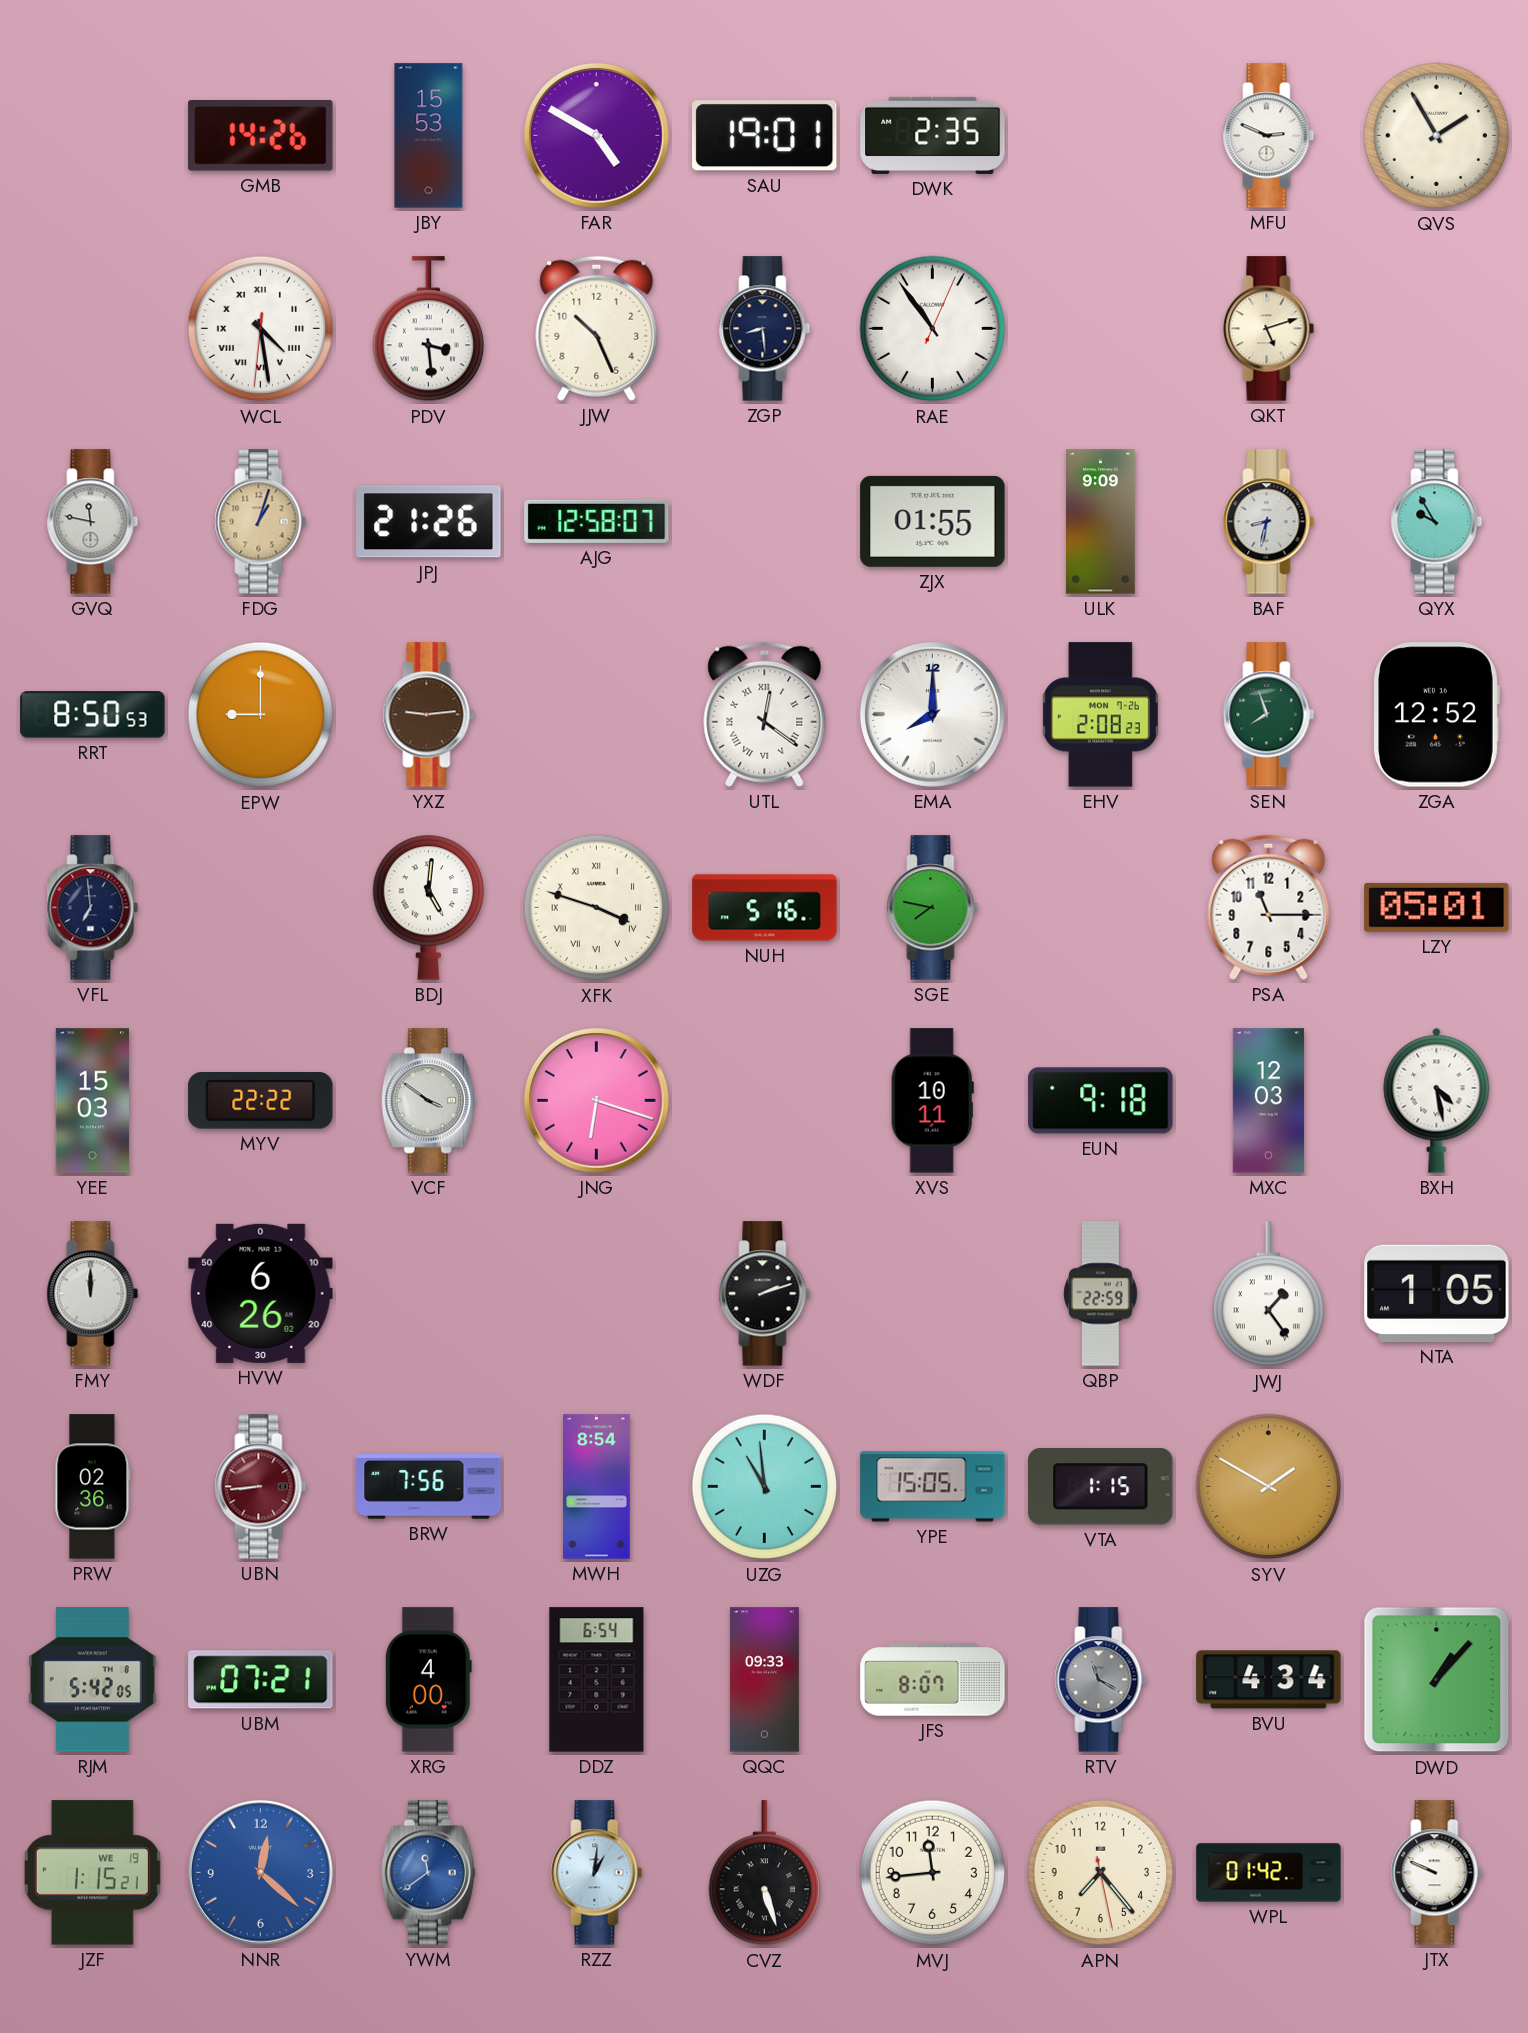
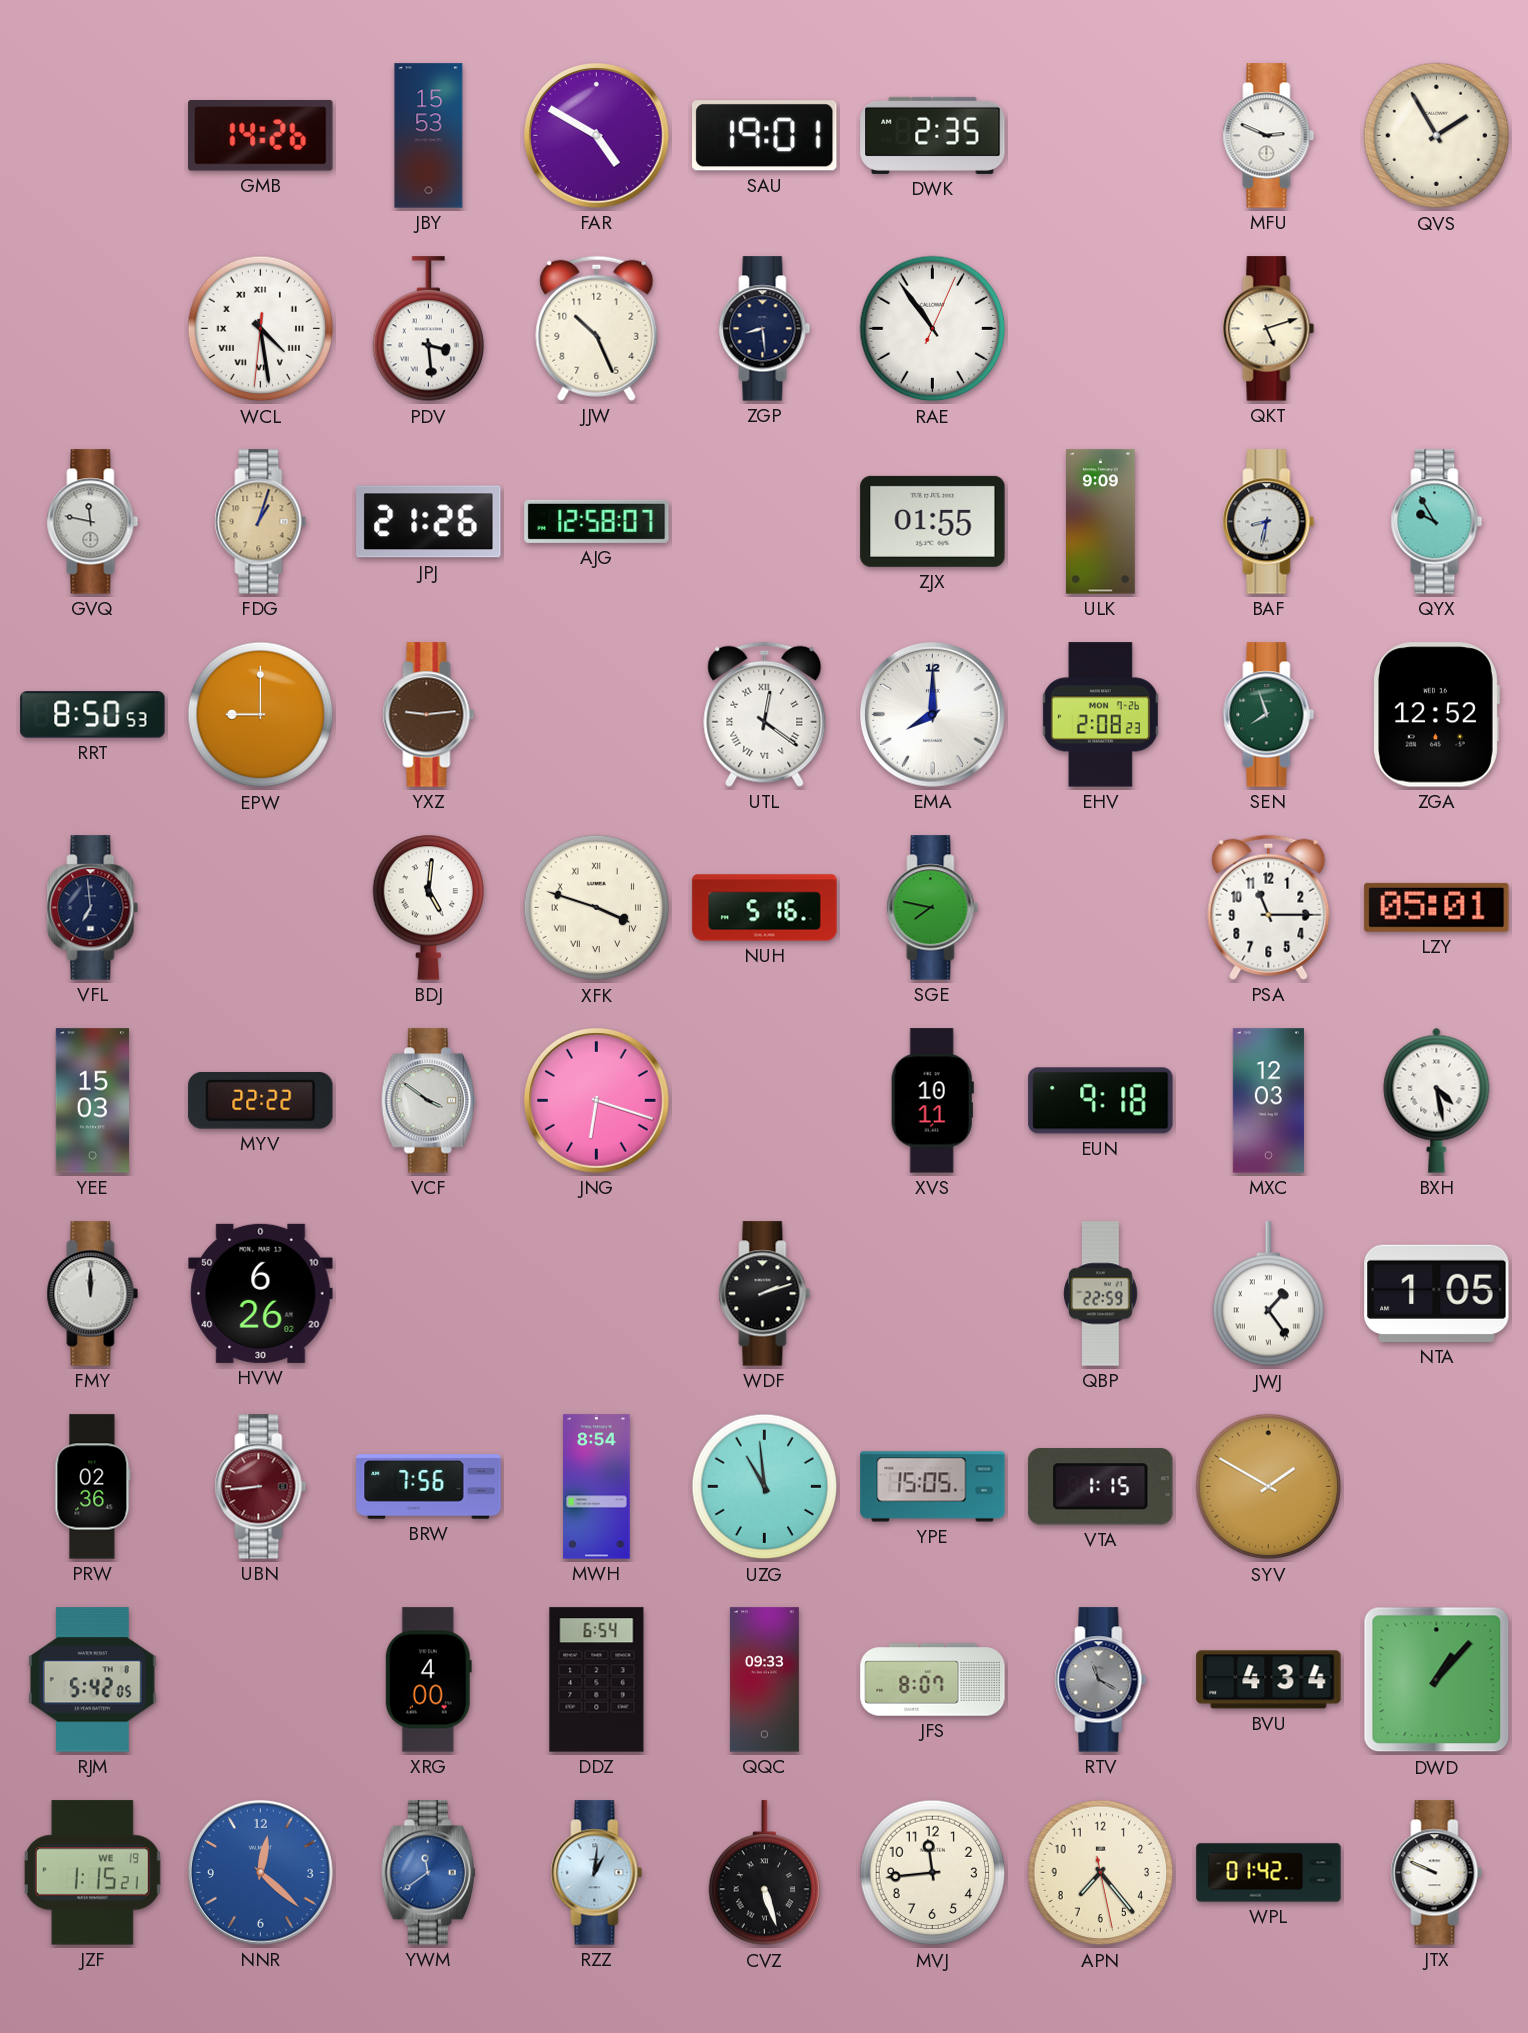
UBM: 07:21 -> none
